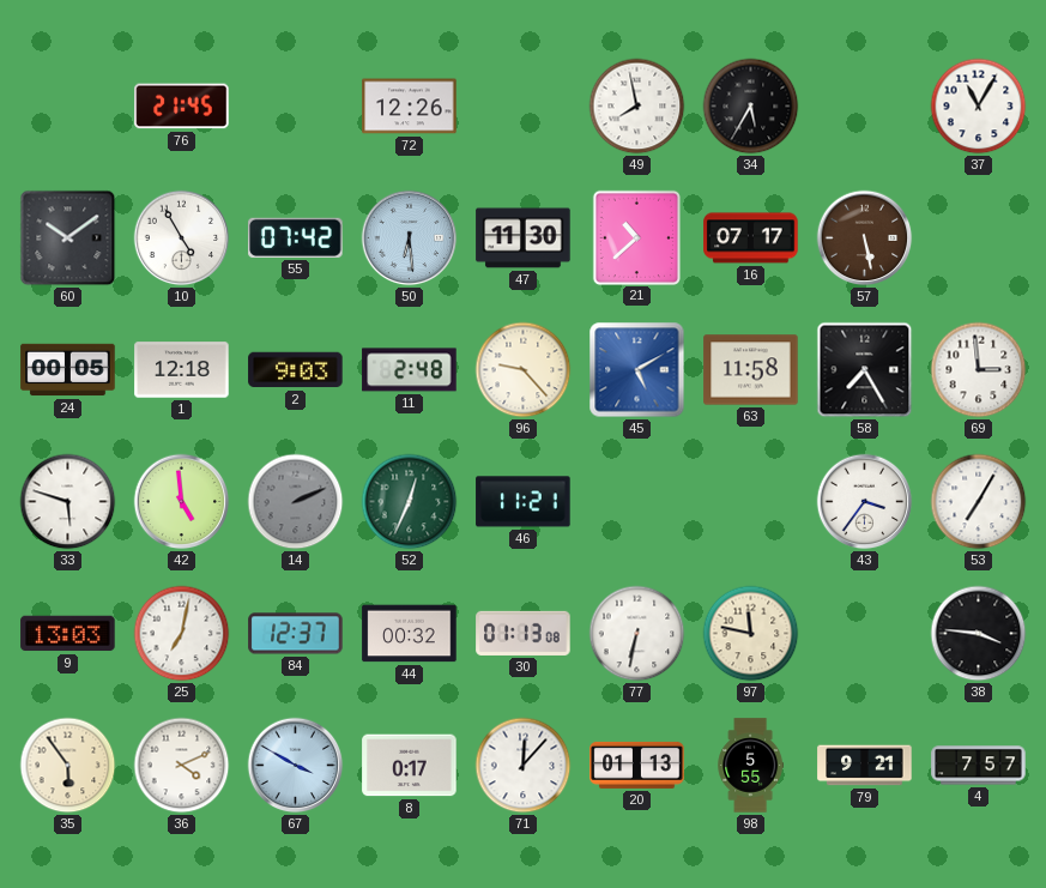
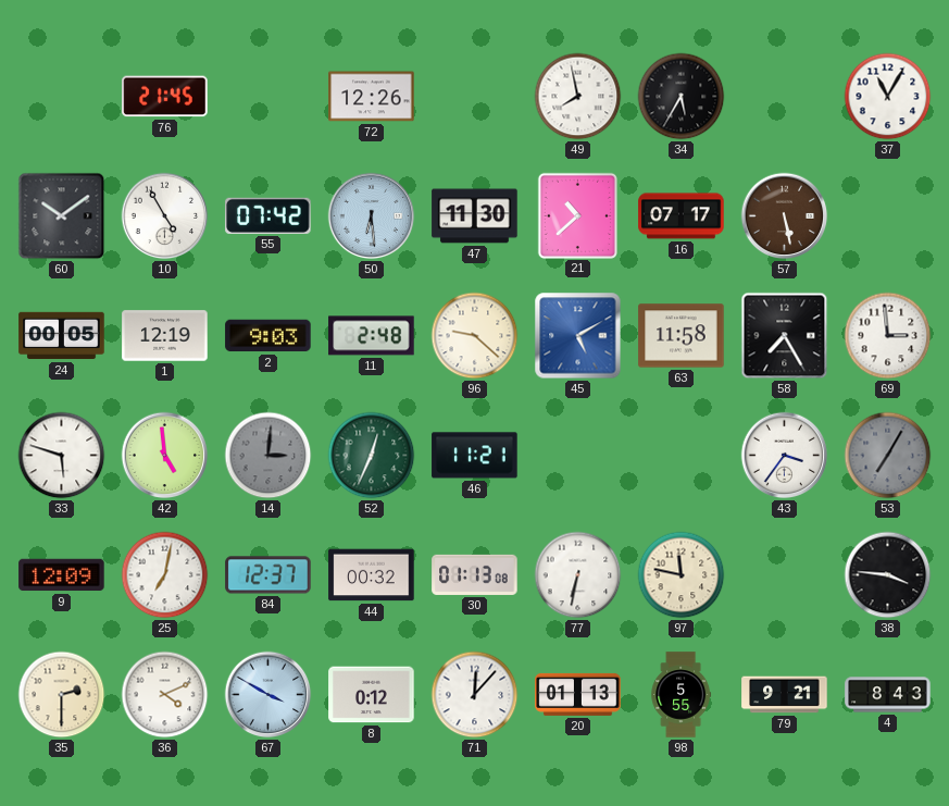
1: 12:18 -> 12:19
96: 9:23 -> 9:22
14: 2:11 -> 3:01
53 dial: white -> grey
9: 13:03 -> 12:09
35: 5:54 -> 2:30
8: 0:17 -> 0:12
4: 7:57 -> 8:43
